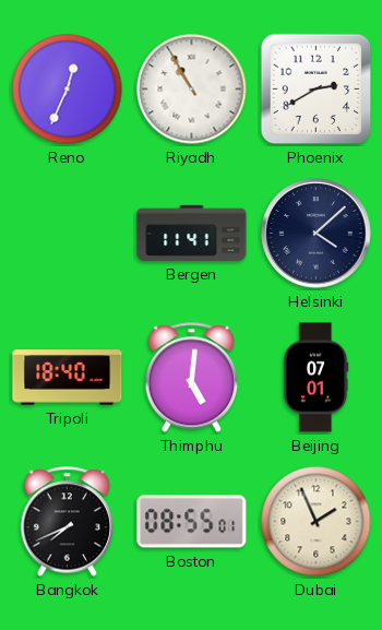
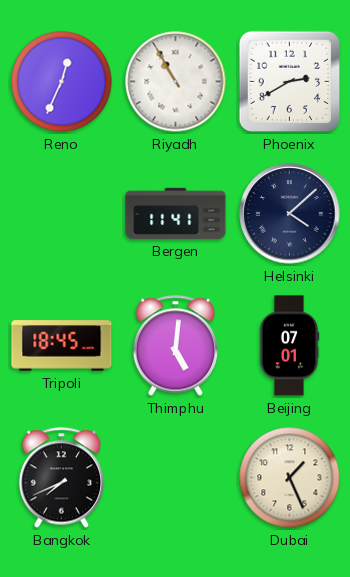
Tripoli: 18:40 -> 18:45
Boston: 08:55 -> none
Dubai: 1:56 -> 1:26
